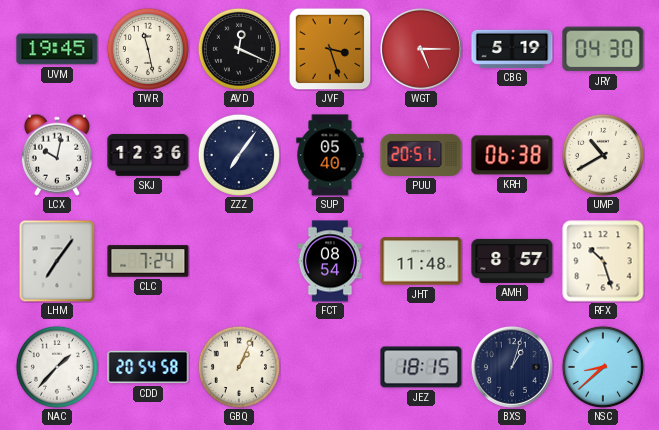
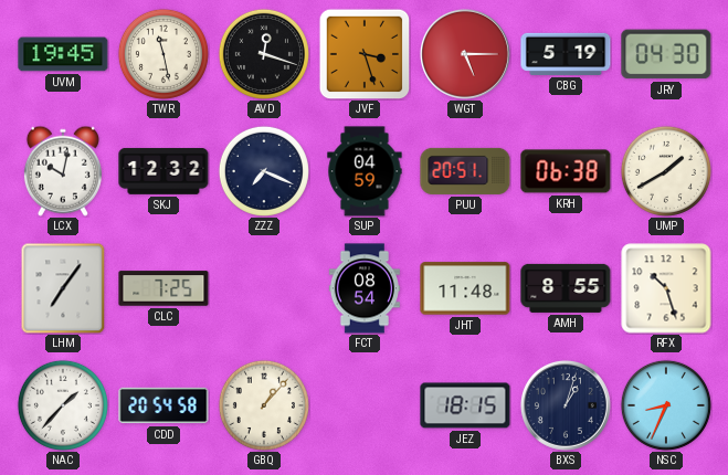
AVD: 12:19 -> 12:18
SKJ: 12:36 -> 12:32
ZZZ: 7:06 -> 7:19
SUP: 05:40 -> 04:59
UMP: 10:40 -> 1:40
CLC: 7:24 -> 7:25
AMH: 8:57 -> 8:55
GBQ: 1:04 -> 1:07
NSC: 8:38 -> 8:34
